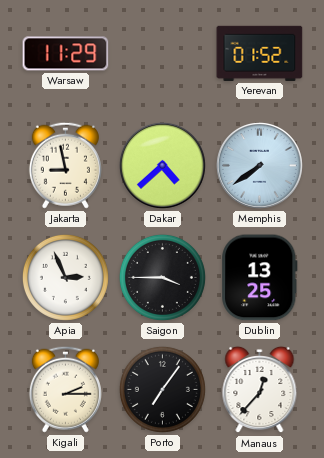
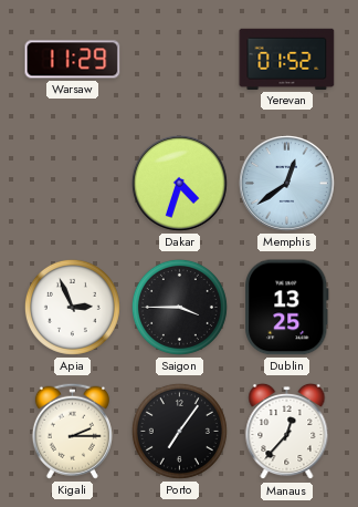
Jakarta: 8:58 -> none
Dakar: 4:38 -> 4:33
Memphis: 7:39 -> 12:39
